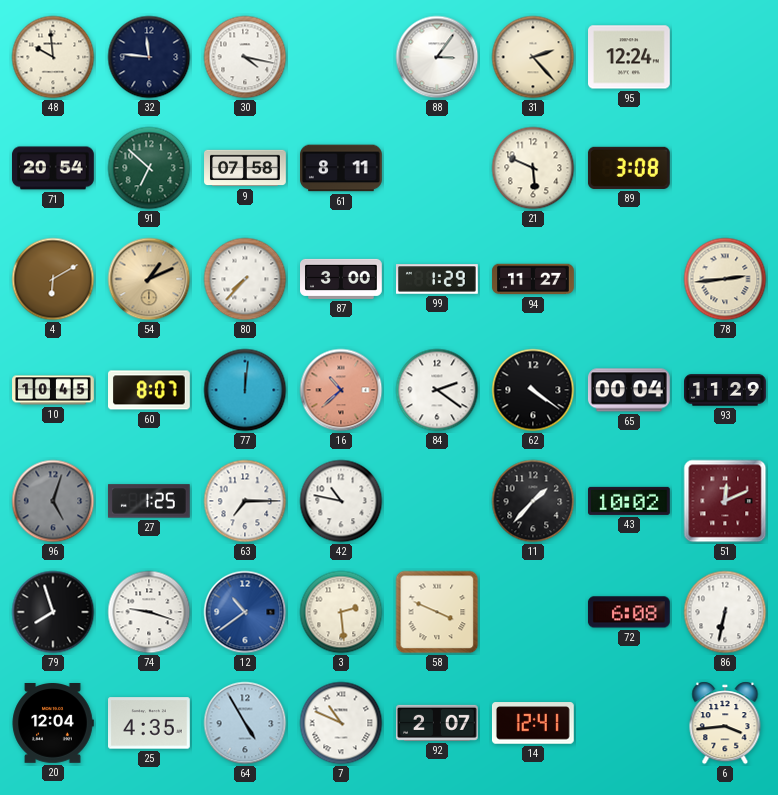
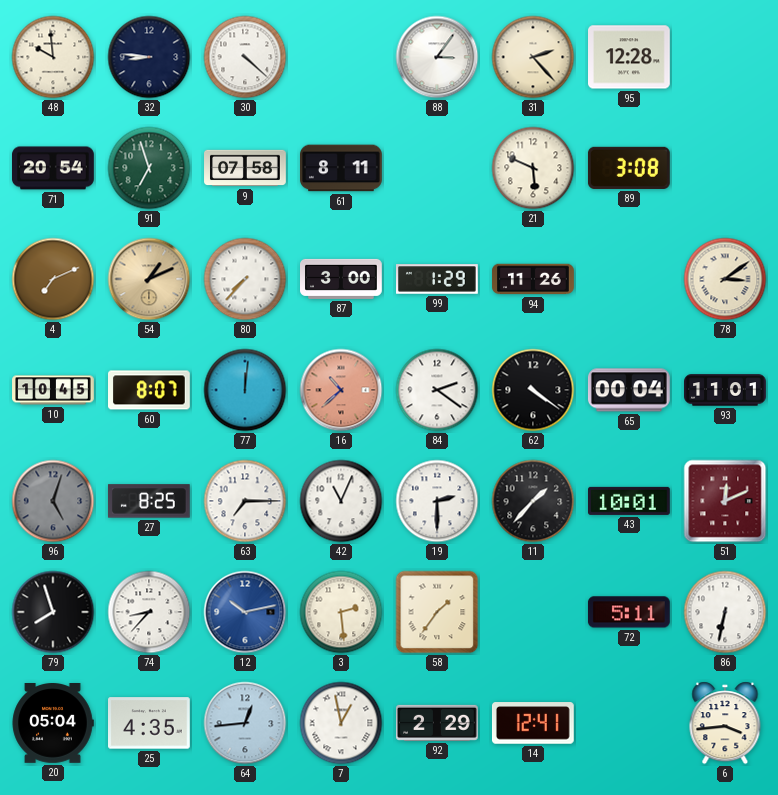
32: 11:46 -> 8:46
30: 4:17 -> 4:22
95: 12:24 -> 12:28
91: 6:52 -> 6:57
4: 6:10 -> 7:11
94: 11:27 -> 11:26
78: 2:44 -> 3:09
93: 11:29 -> 11:01
27: 1:25 -> 8:25
42: 10:47 -> 11:04
19: none -> 2:30
43: 10:02 -> 10:01
74: 9:18 -> 8:37
12: 10:39 -> 10:13
58: 3:49 -> 1:36
72: 6:08 -> 5:11
20: 12:04 -> 05:04
64: 4:55 -> 12:44
7: 10:49 -> 12:58
92: 2:07 -> 2:29
